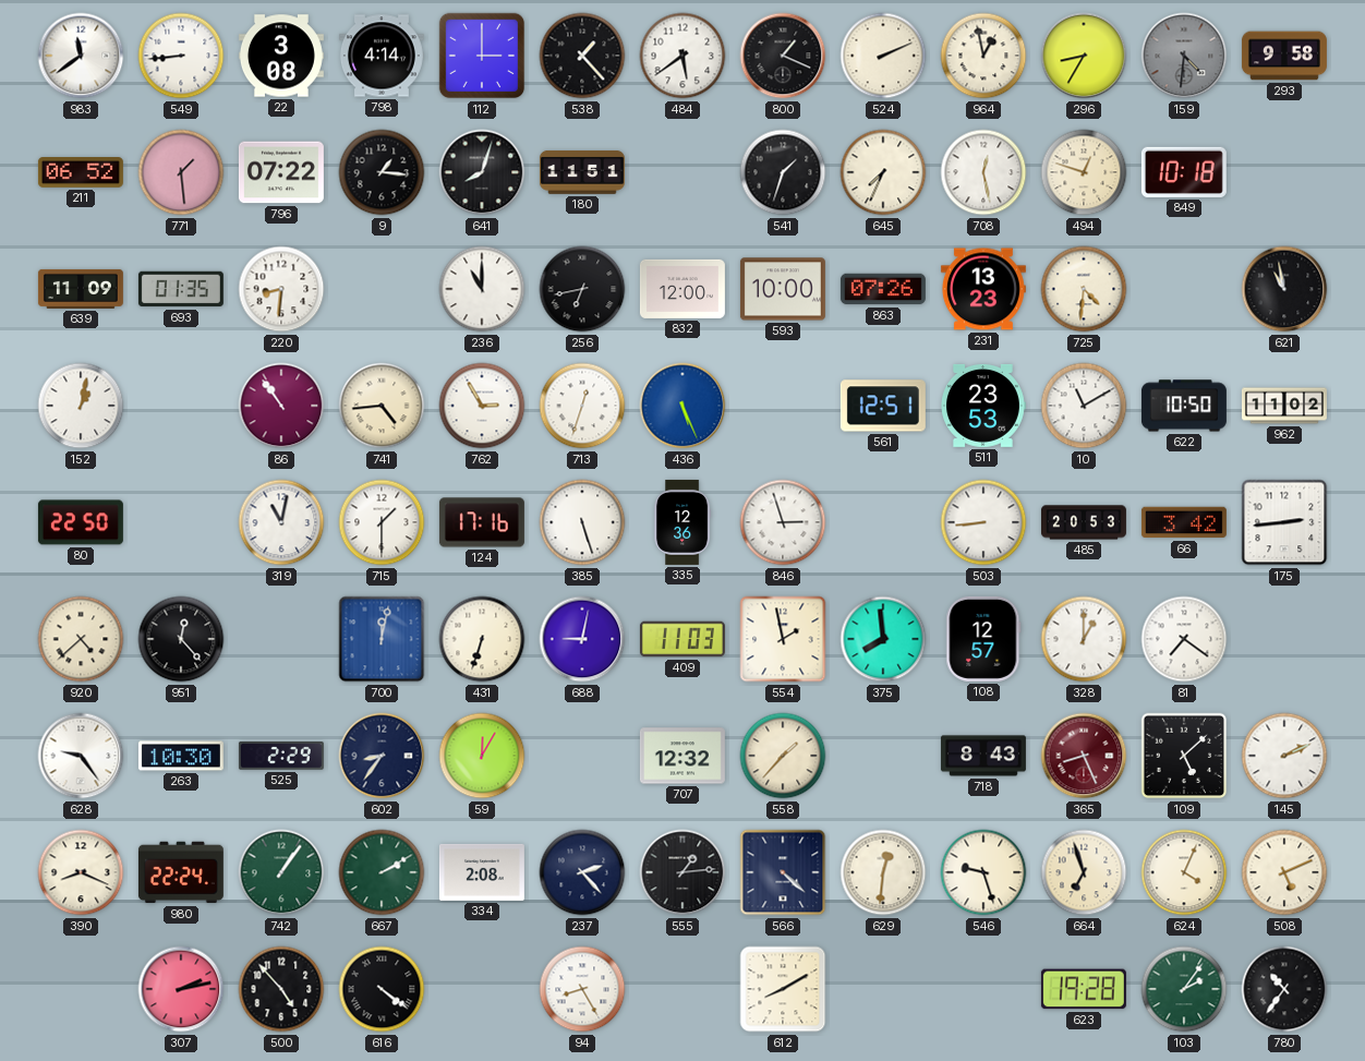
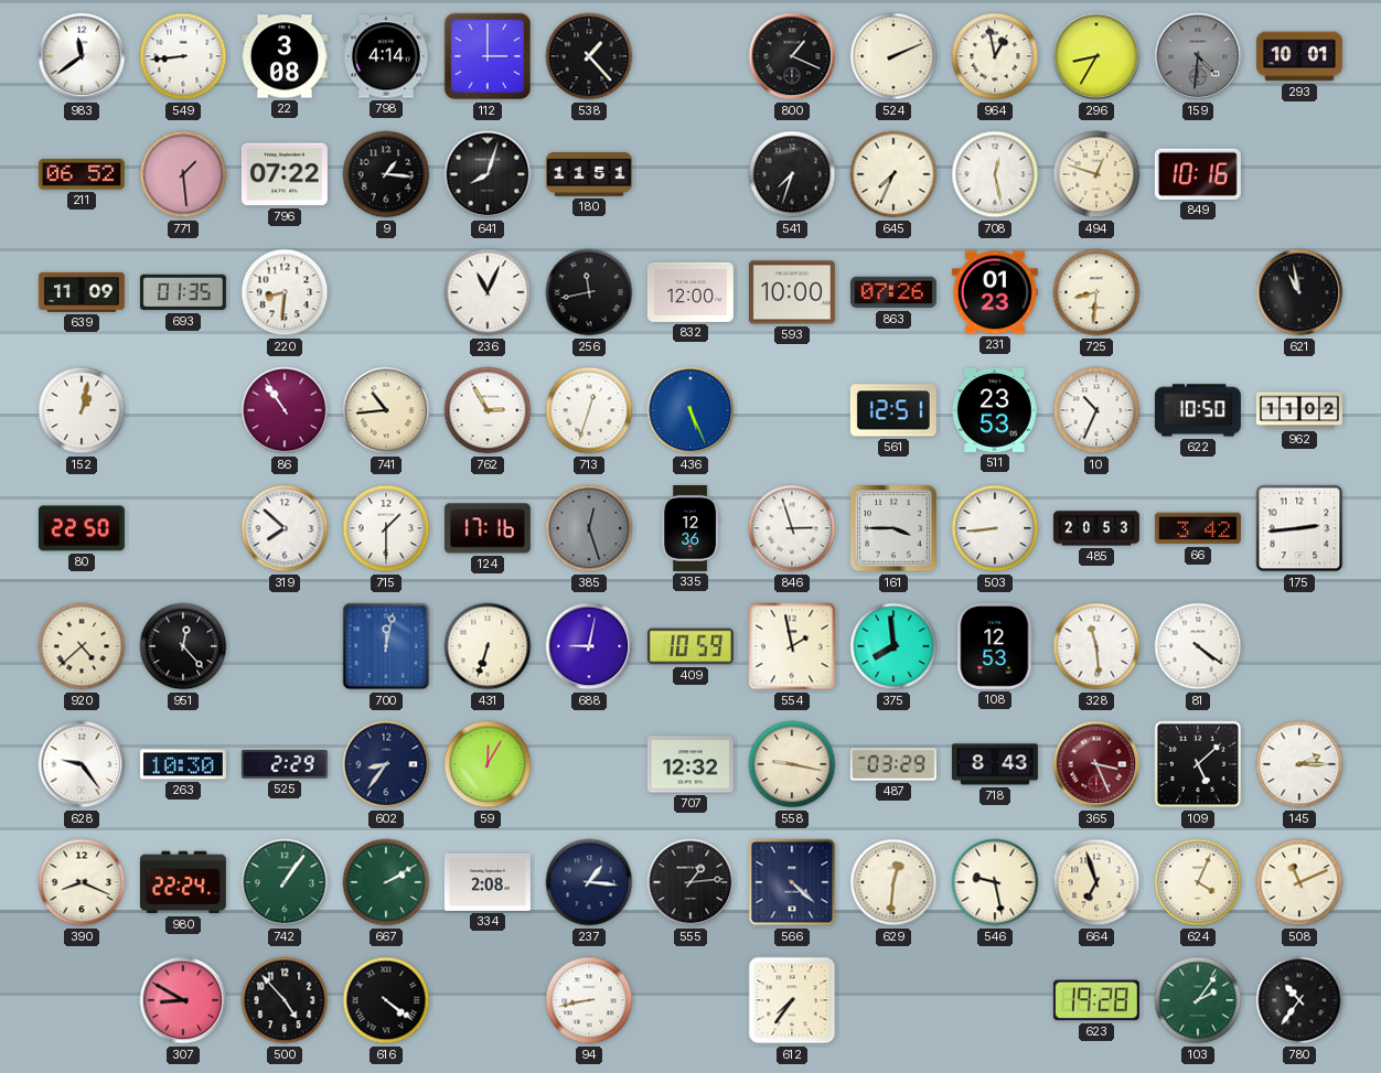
484: 5:39 -> none
293: 9:58 -> 10:01
541: 1:33 -> 7:33
849: 10:18 -> 10:16
236: 11:00 -> 11:04
256: 6:43 -> 11:43
231: 13:23 -> 01:23
725: 4:31 -> 8:31
741: 4:44 -> 10:44
10: 11:10 -> 10:34
319: 11:02 -> 7:52
385: 5:27 -> 12:27
385 dial: white -> grey
161: none -> 3:45
409: 11:03 -> 10:59
108: 12:57 -> 12:53
328: 1:00 -> 11:29
81: 7:21 -> 4:21
558: 1:37 -> 9:17
487: none -> 03:29
365: 8:26 -> 3:26
145: 2:11 -> 2:15
237: 2:23 -> 1:16
546: 9:27 -> 9:28
508: 5:11 -> 11:11
307: 2:13 -> 8:50
94: 8:25 -> 8:43
612: 8:10 -> 7:36
